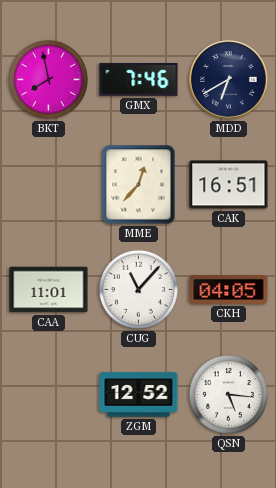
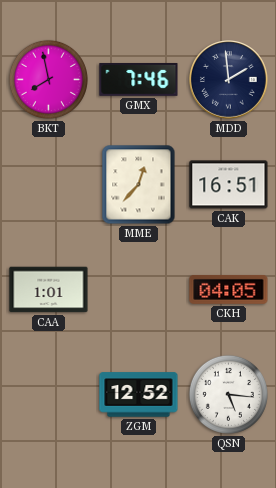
MDD: 6:40 -> 1:59
CAA: 11:01 -> 1:01
CUG: 11:07 -> none
